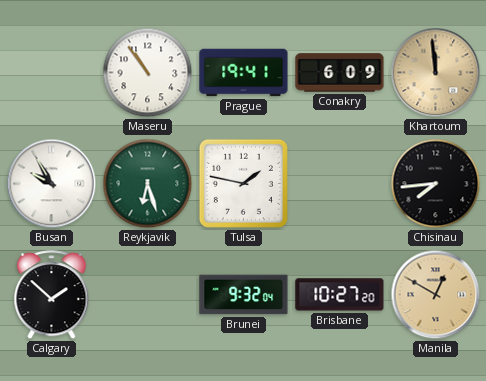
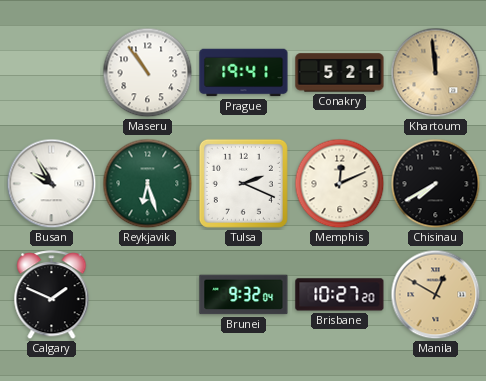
Conakry: 6:09 -> 5:21
Tulsa: 1:47 -> 2:19
Memphis: none -> 12:11
Chisinau: 7:44 -> 7:40
Calgary: 1:52 -> 1:49
